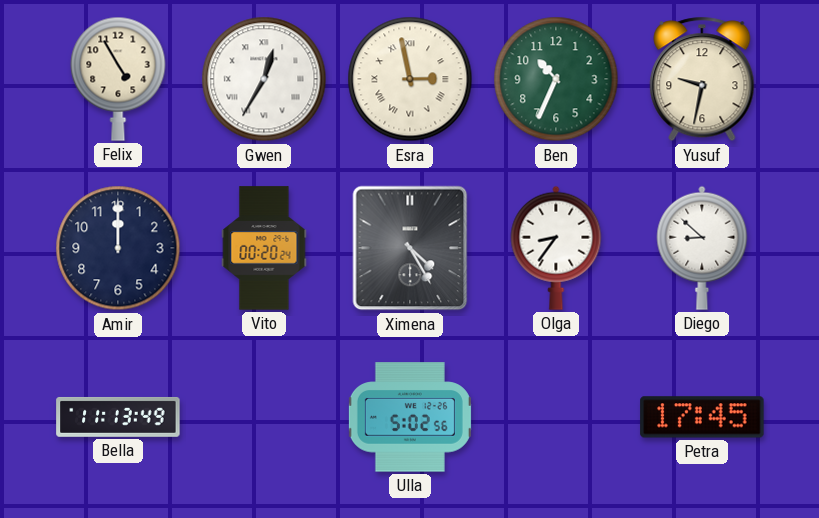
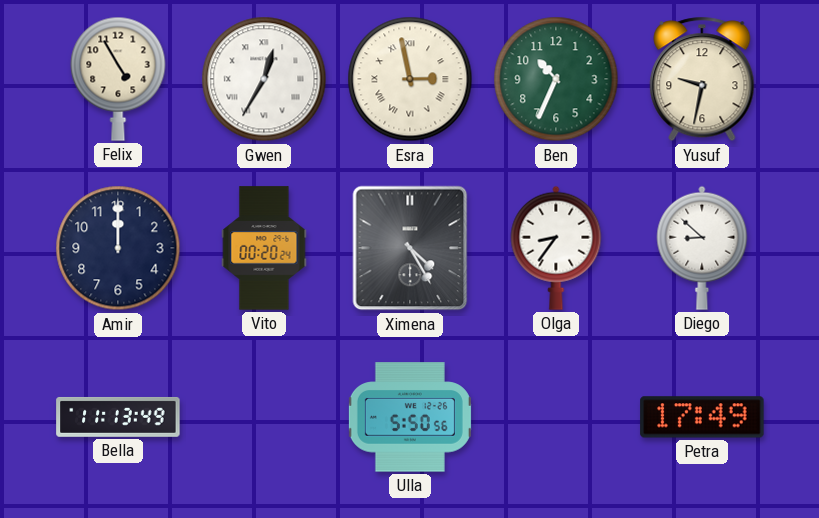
Ulla: 5:02 -> 5:50
Petra: 17:45 -> 17:49
